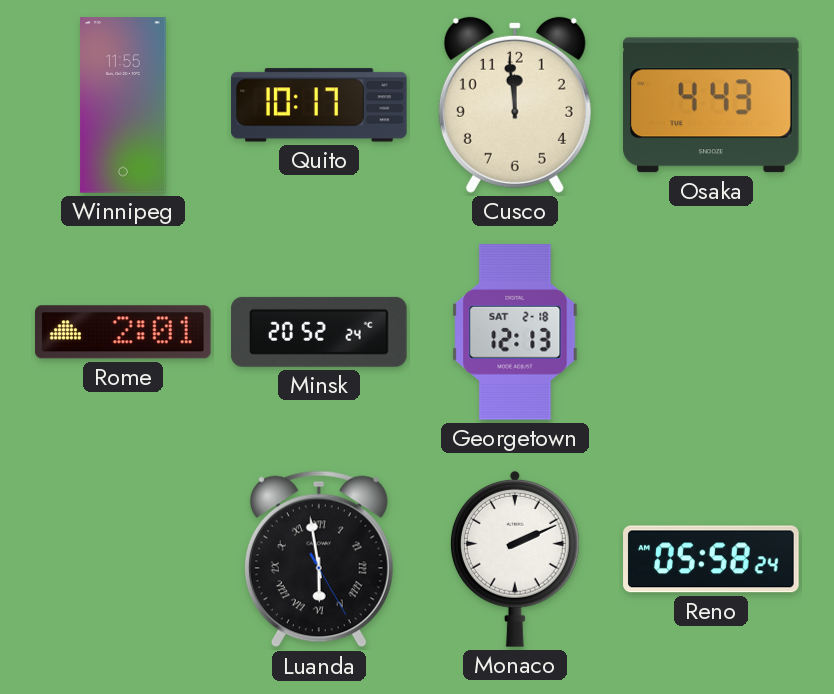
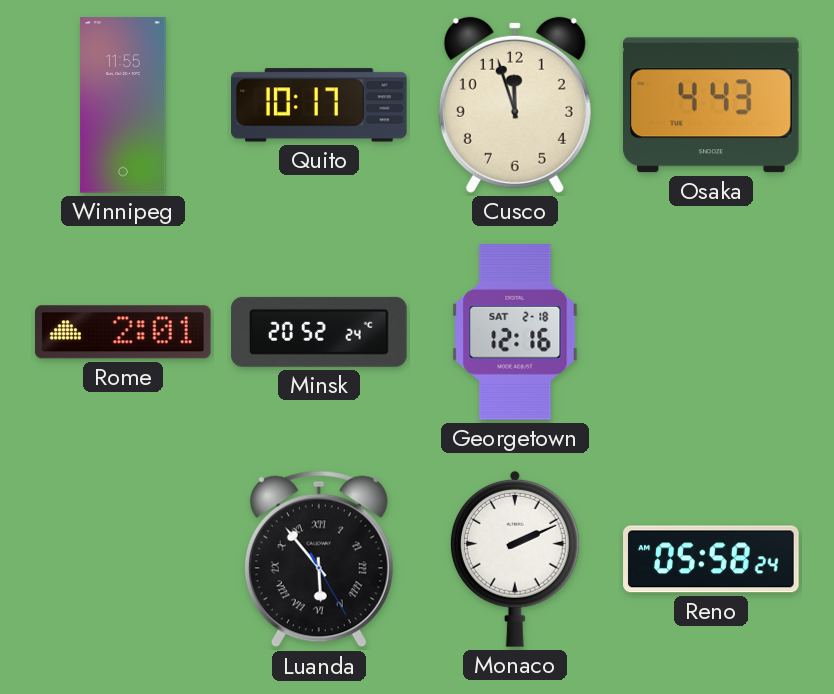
Cusco: 11:59 -> 11:57
Georgetown: 12:13 -> 12:16
Luanda: 5:58 -> 5:53
